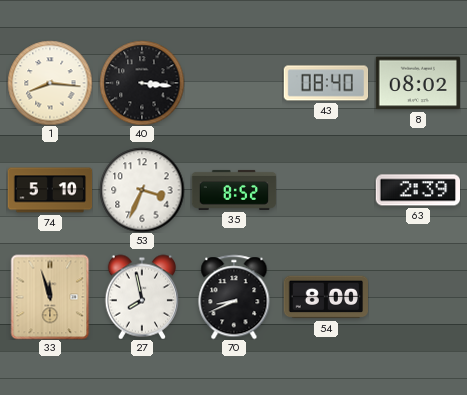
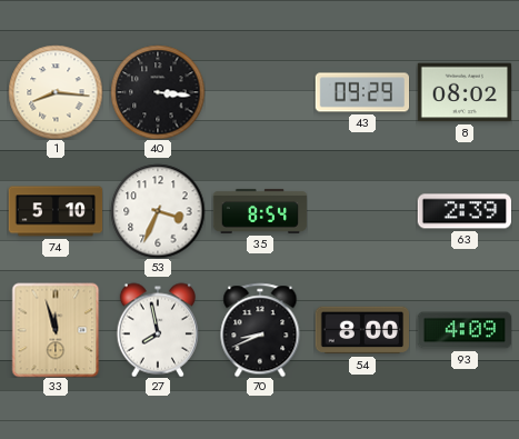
43: 08:40 -> 09:29
35: 8:52 -> 8:54
93: none -> 4:09
